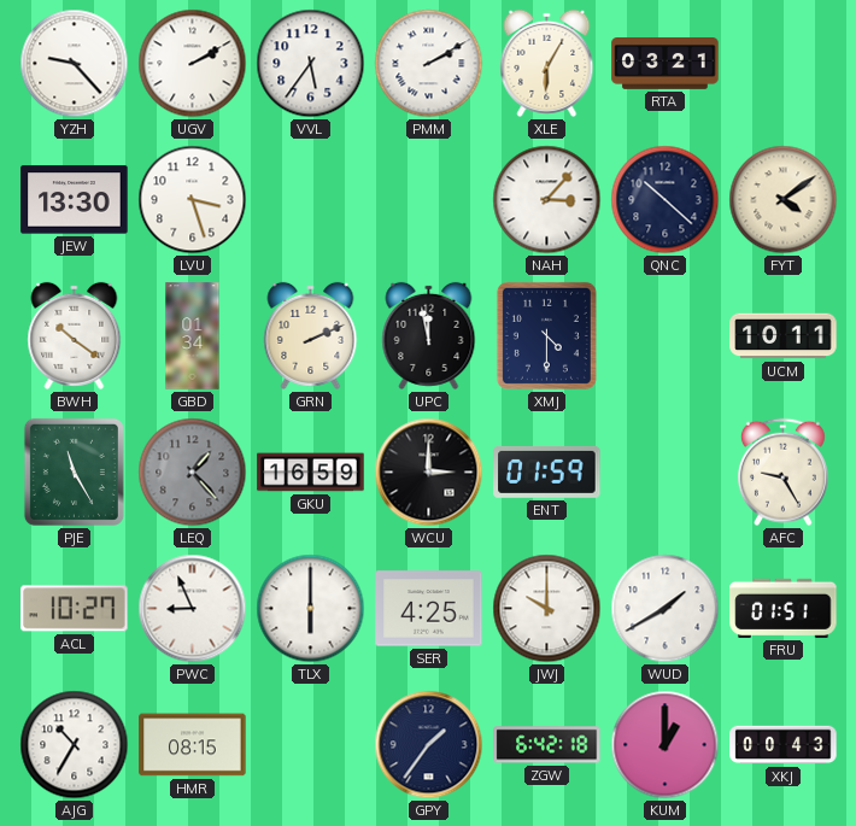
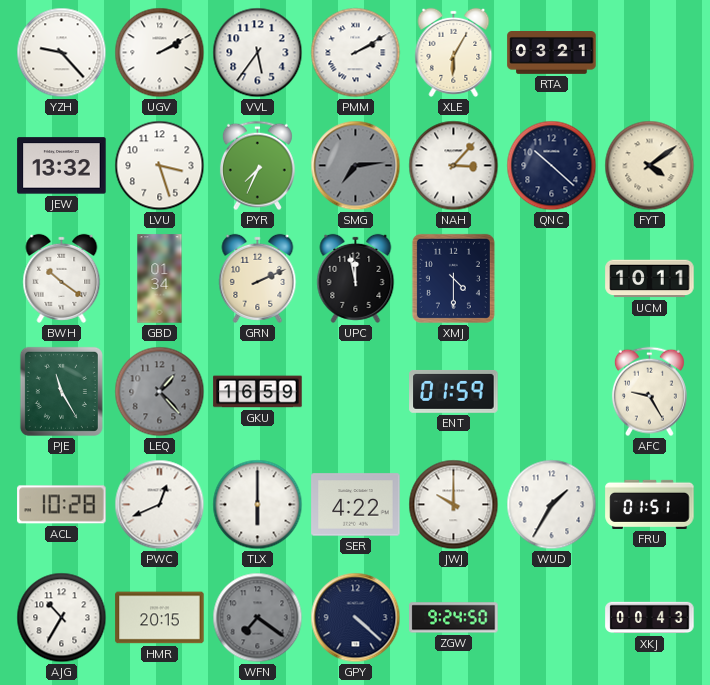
JEW: 13:30 -> 13:32
PYR: none -> 7:34
SMG: none -> 7:14
WCU: 3:00 -> none
ACL: 10:27 -> 10:28
PWC: 8:56 -> 12:41
SER: 4:25 -> 4:22
WUD: 1:40 -> 1:35
HMR: 08:15 -> 20:15
WFN: none -> 7:21
GPY: 1:36 -> 4:22
ZGW: 6:42 -> 9:24
KUM: 1:00 -> none
